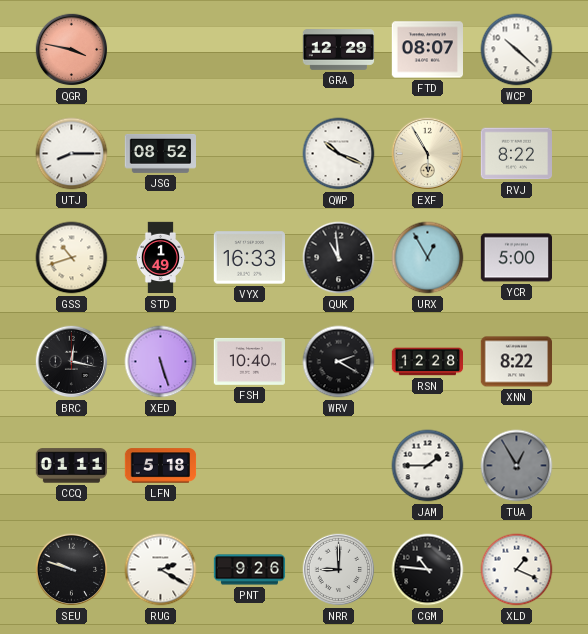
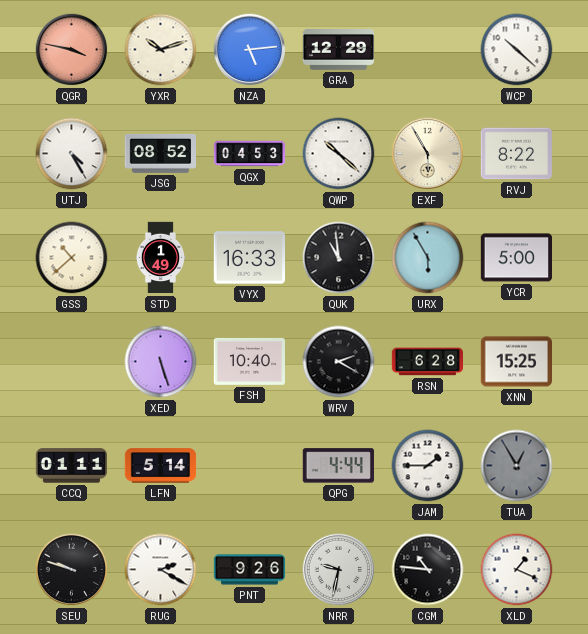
YXR: none -> 10:12
NZA: none -> 5:14
FTD: 08:07 -> none
UTJ: 8:15 -> 4:25
QGX: none -> 04:53
QWP: 10:19 -> 10:22
GSS: 10:42 -> 10:38
URX: 12:55 -> 5:55
BRC: 12:17 -> none
RSN: 12:28 -> 6:28
XNN: 8:22 -> 15:25
LFN: 5:18 -> 5:14
QPG: none -> 4:44
NRR: 9:00 -> 9:32
